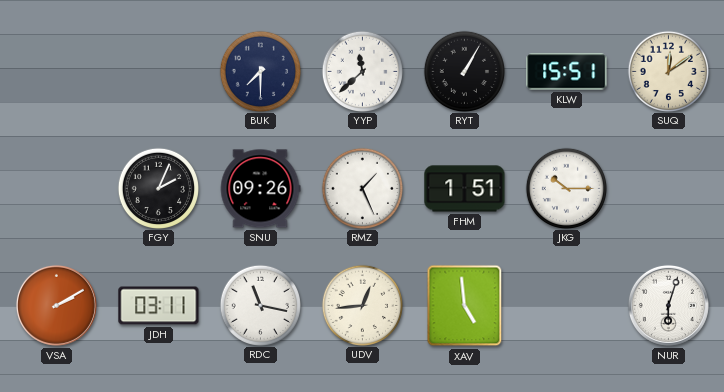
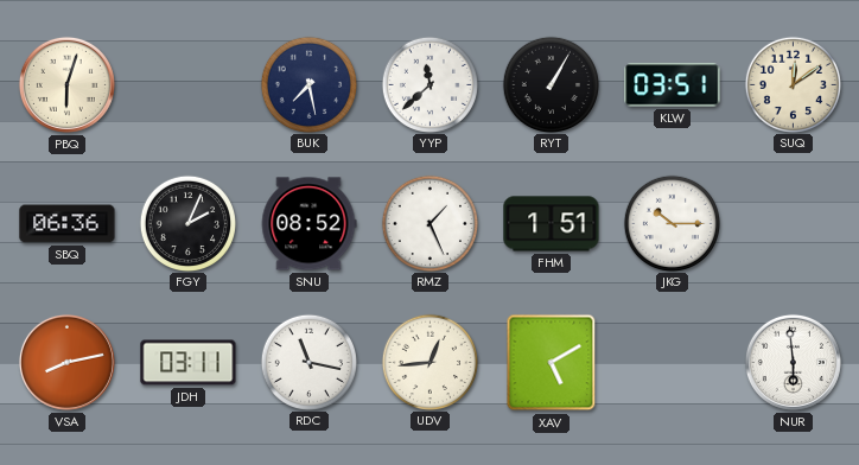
PBQ: none -> 6:03
BUK: 7:30 -> 7:28
KLW: 15:51 -> 03:51
SBQ: none -> 06:36
SNU: 09:26 -> 08:52
VSA: 2:10 -> 8:13
XAV: 4:59 -> 5:10
NUR: 6:03 -> 5:59
